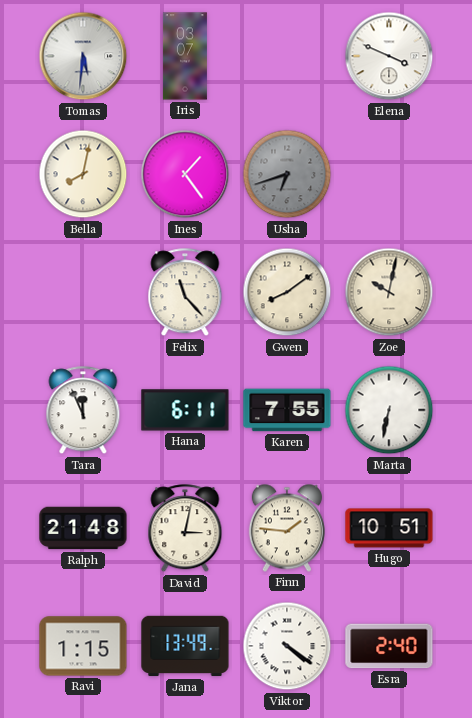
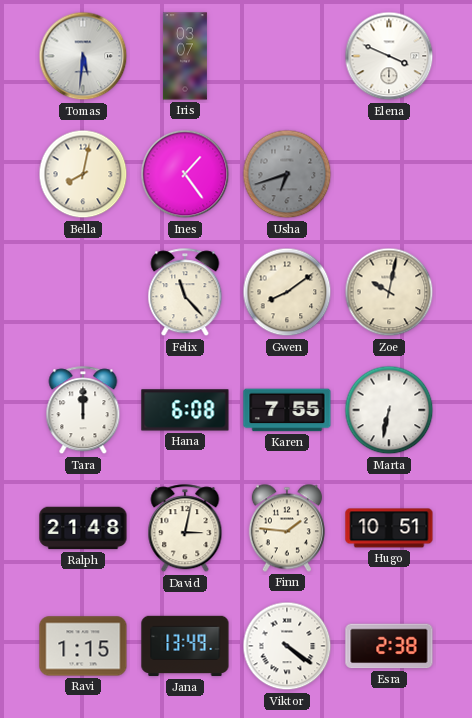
Tara: 11:56 -> 12:00
Hana: 6:11 -> 6:08
Esra: 2:40 -> 2:38
